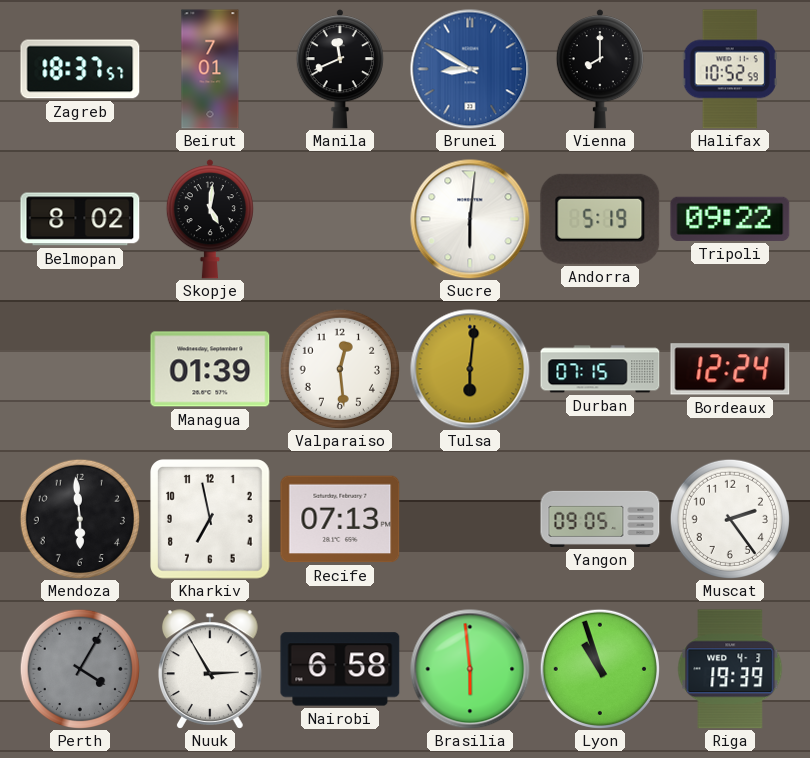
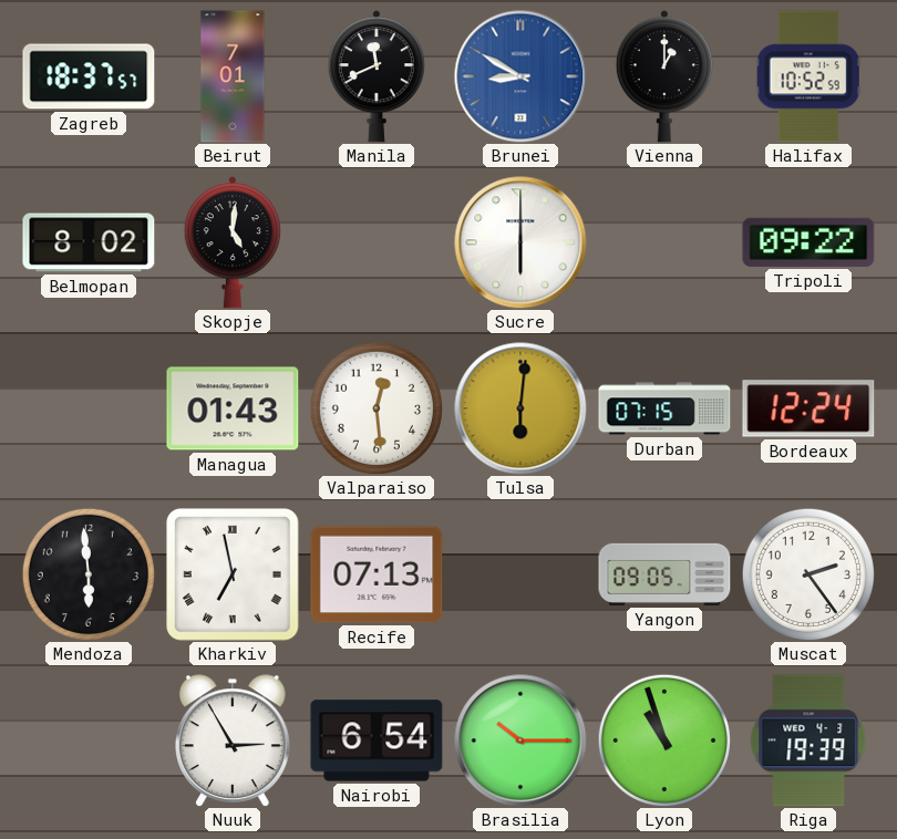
Vienna: 8:00 -> 1:00
Sucre: 6:01 -> 6:00
Andorra: 5:19 -> none
Managua: 01:39 -> 01:43
Kharkiv numerals: Arabic -> Roman
Perth: 4:05 -> none
Nairobi: 6:58 -> 6:54
Brasilia: 5:59 -> 10:15
